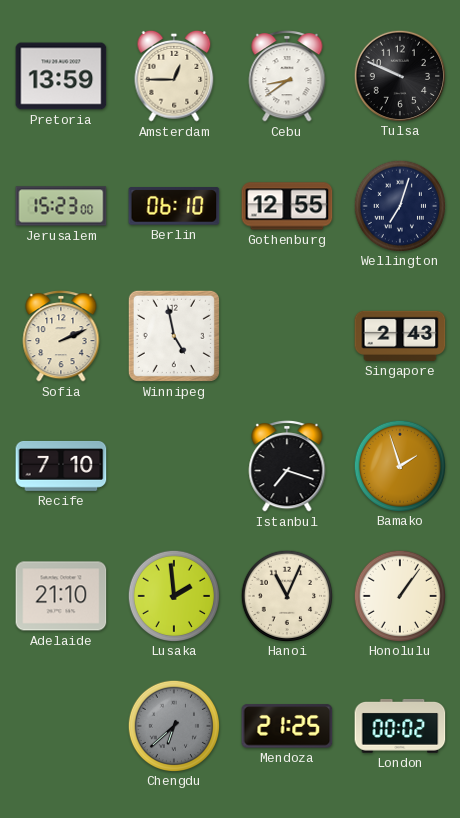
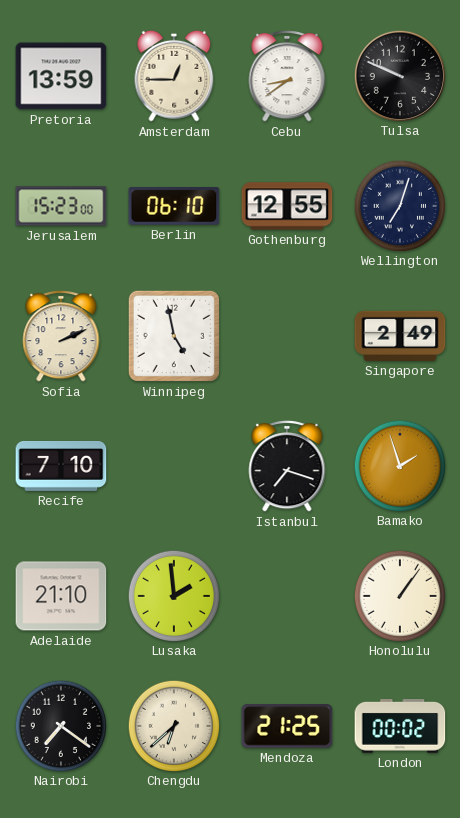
Singapore: 2:43 -> 2:49
Hanoi: 11:04 -> none
Nairobi: none -> 7:21
Chengdu dial: grey -> cream
